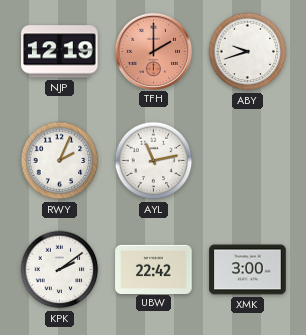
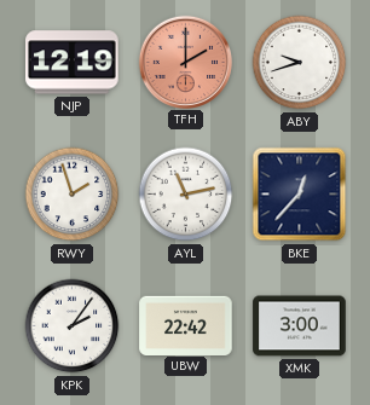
RWY: 2:04 -> 1:57
BKE: none -> 12:37
KPK: 2:09 -> 2:06
